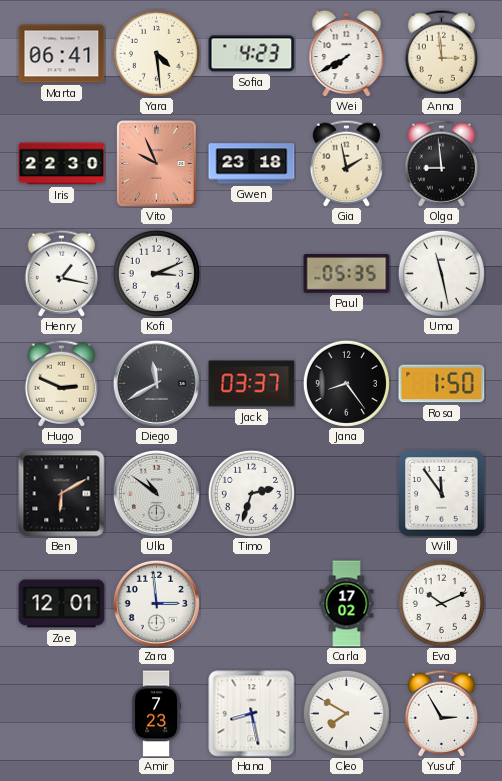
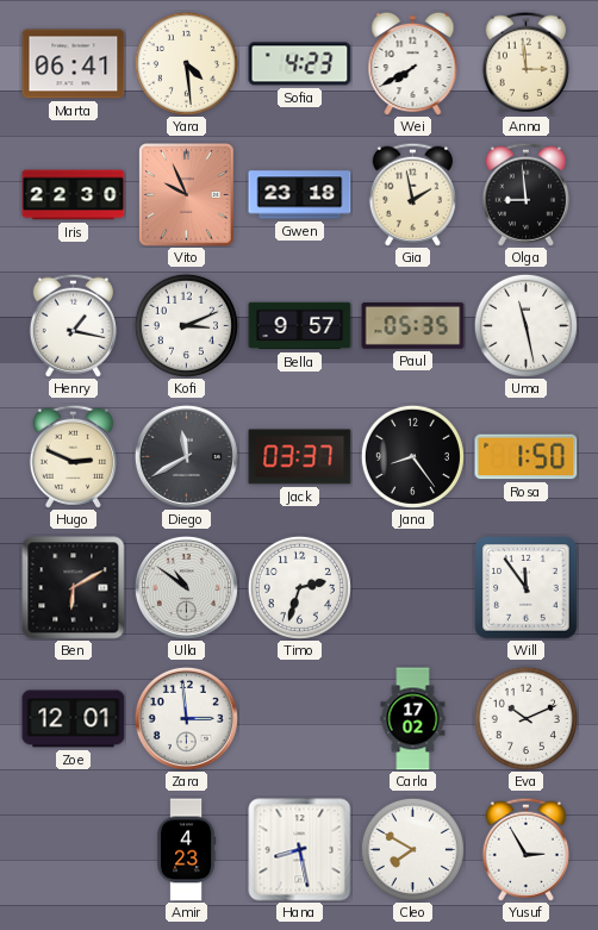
Bella: none -> 9:57
Amir: 7:23 -> 4:23
